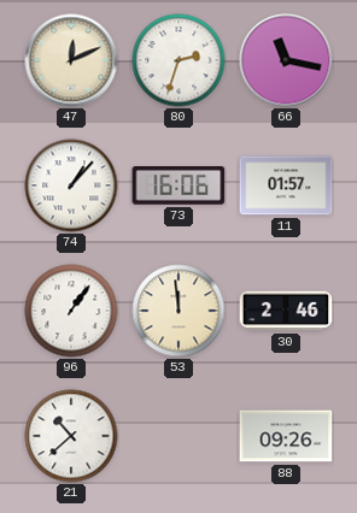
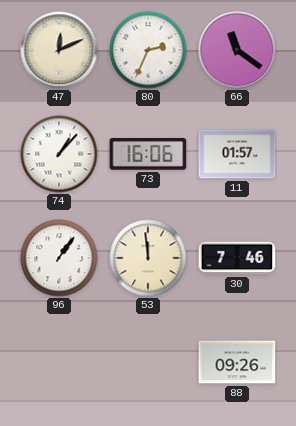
80: 2:33 -> 2:34
66: 11:17 -> 11:21
30: 2:46 -> 7:46
21: 10:38 -> none
